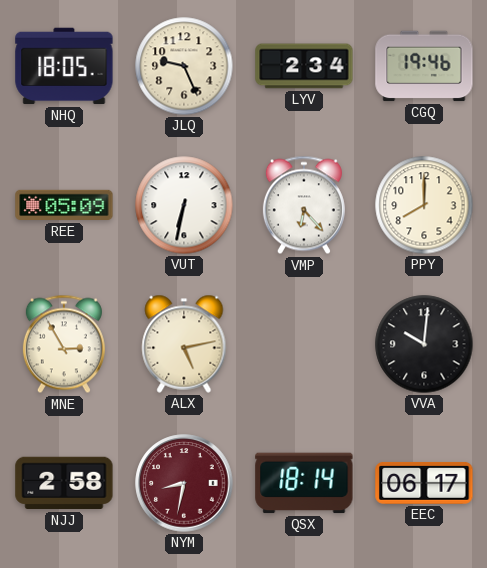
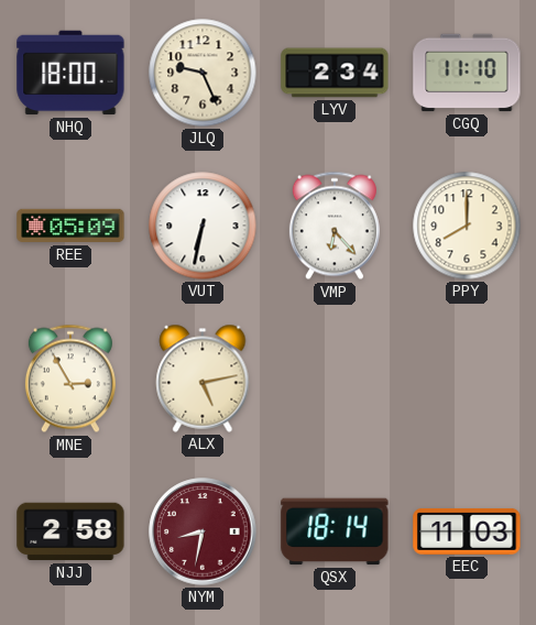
NHQ: 18:05 -> 18:00
CGQ: 19:46 -> 11:10
VVA: 10:01 -> none
EEC: 06:17 -> 11:03
